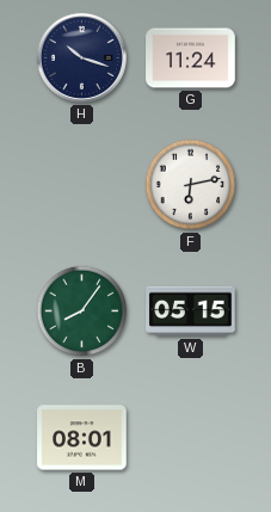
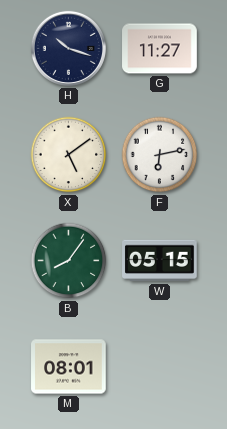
G: 11:24 -> 11:27
X: none -> 5:09
